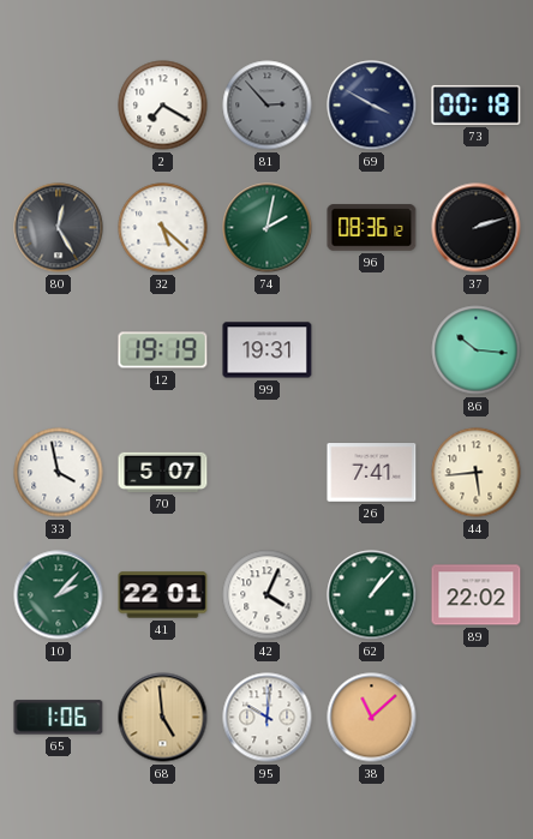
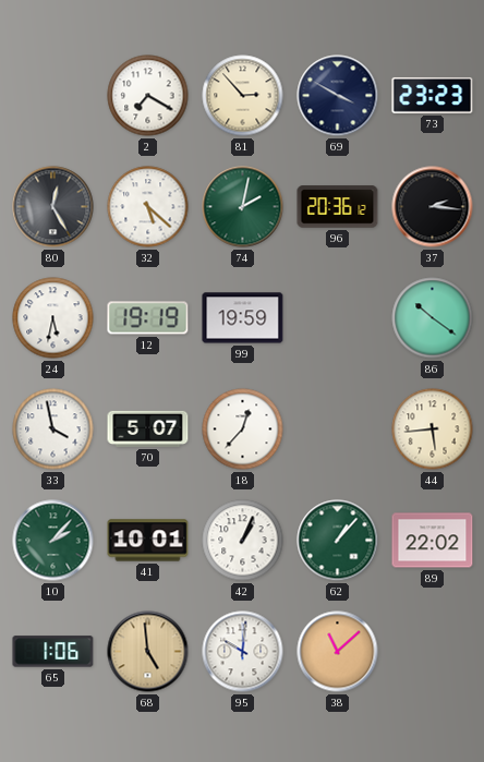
81 dial: grey -> cream
73: 00:18 -> 23:23
96: 08:36 -> 20:36
37: 2:12 -> 2:16
24: none -> 5:32
99: 19:31 -> 19:59
86: 10:16 -> 10:21
18: none -> 12:37
26: 7:41 -> none
41: 22:01 -> 10:01
42: 4:04 -> 1:04
